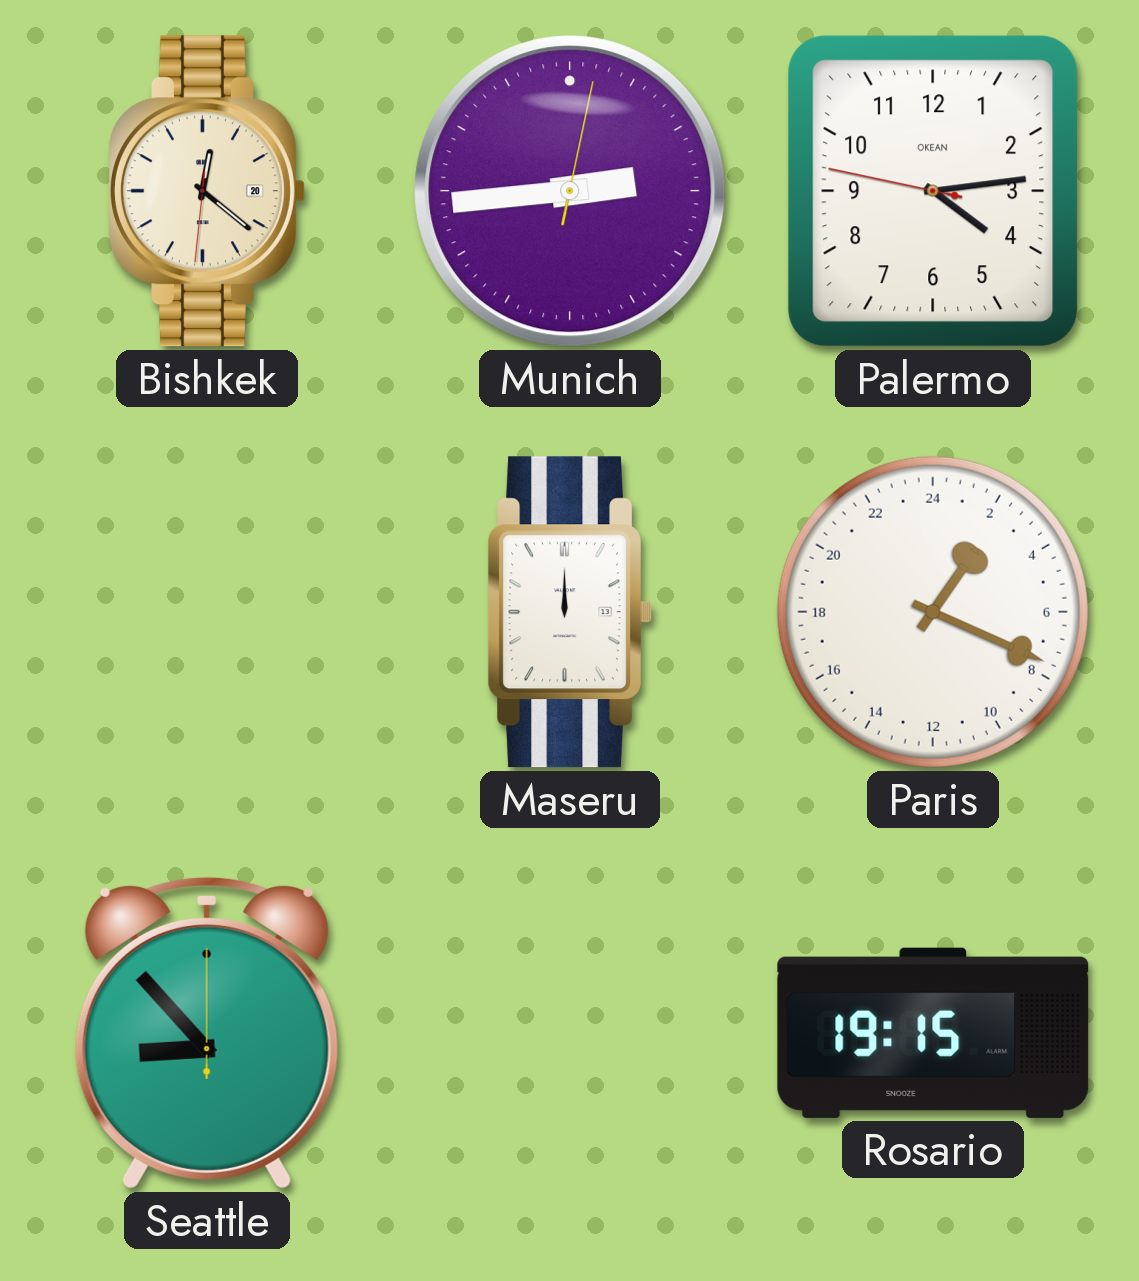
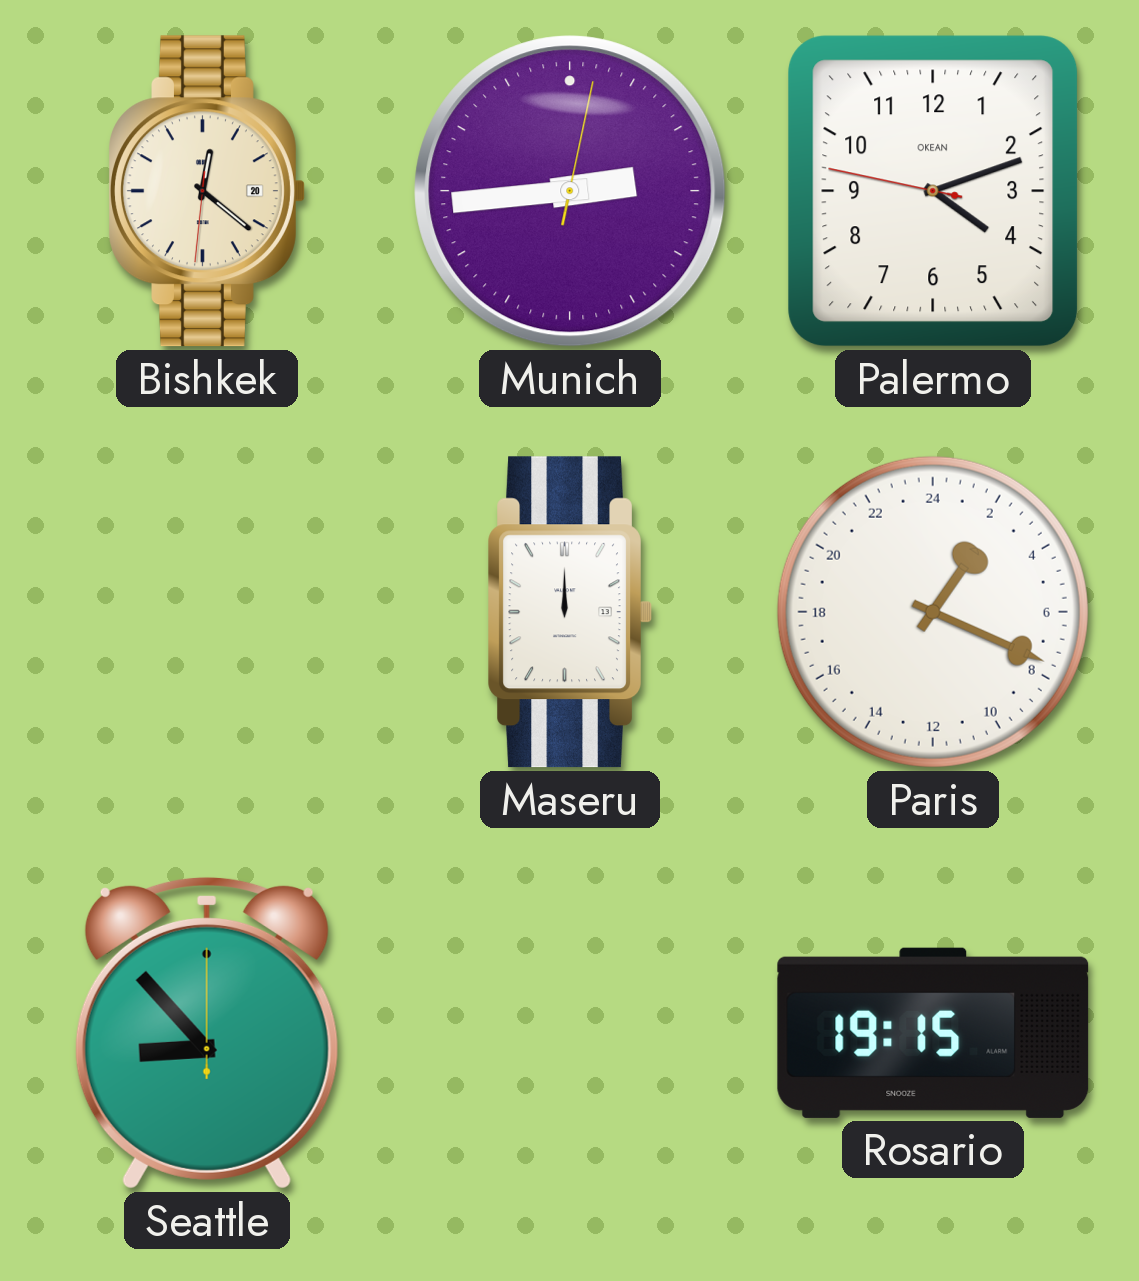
Palermo: 4:13 -> 4:11
